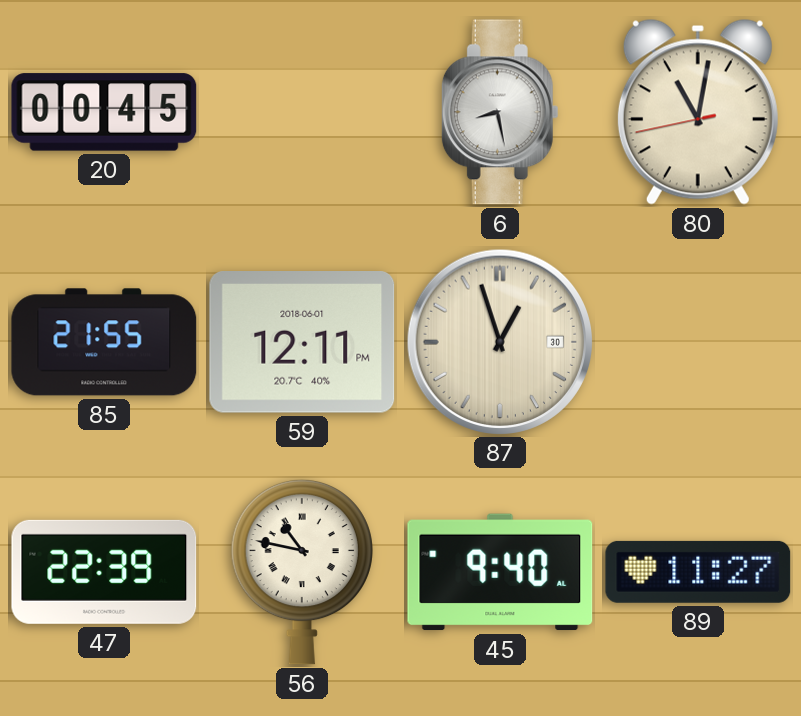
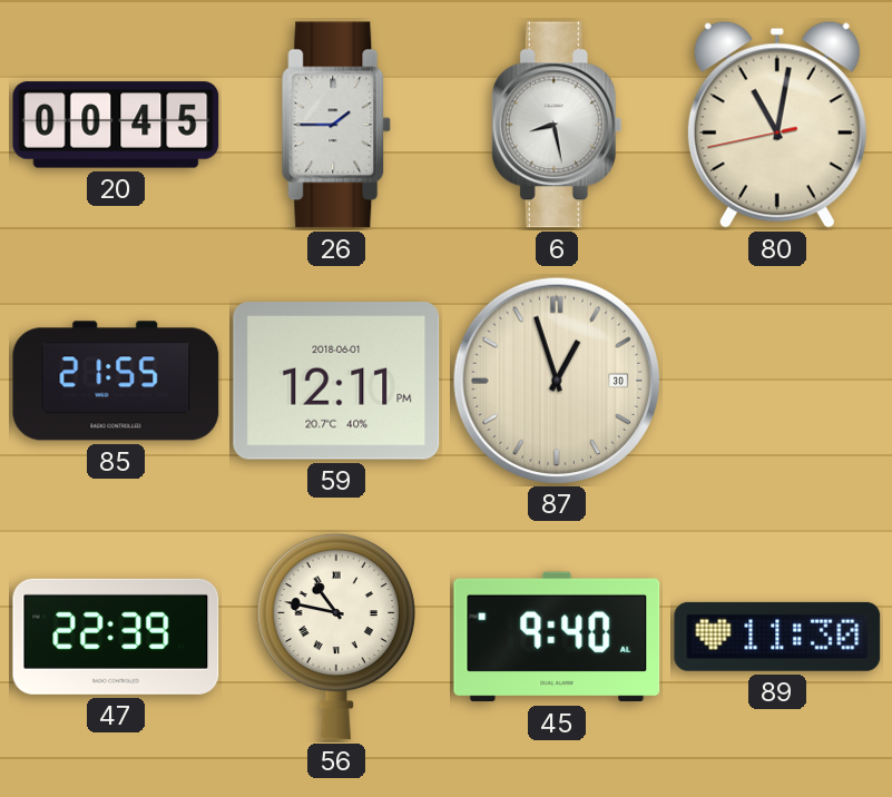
26: none -> 1:45
89: 11:27 -> 11:30
